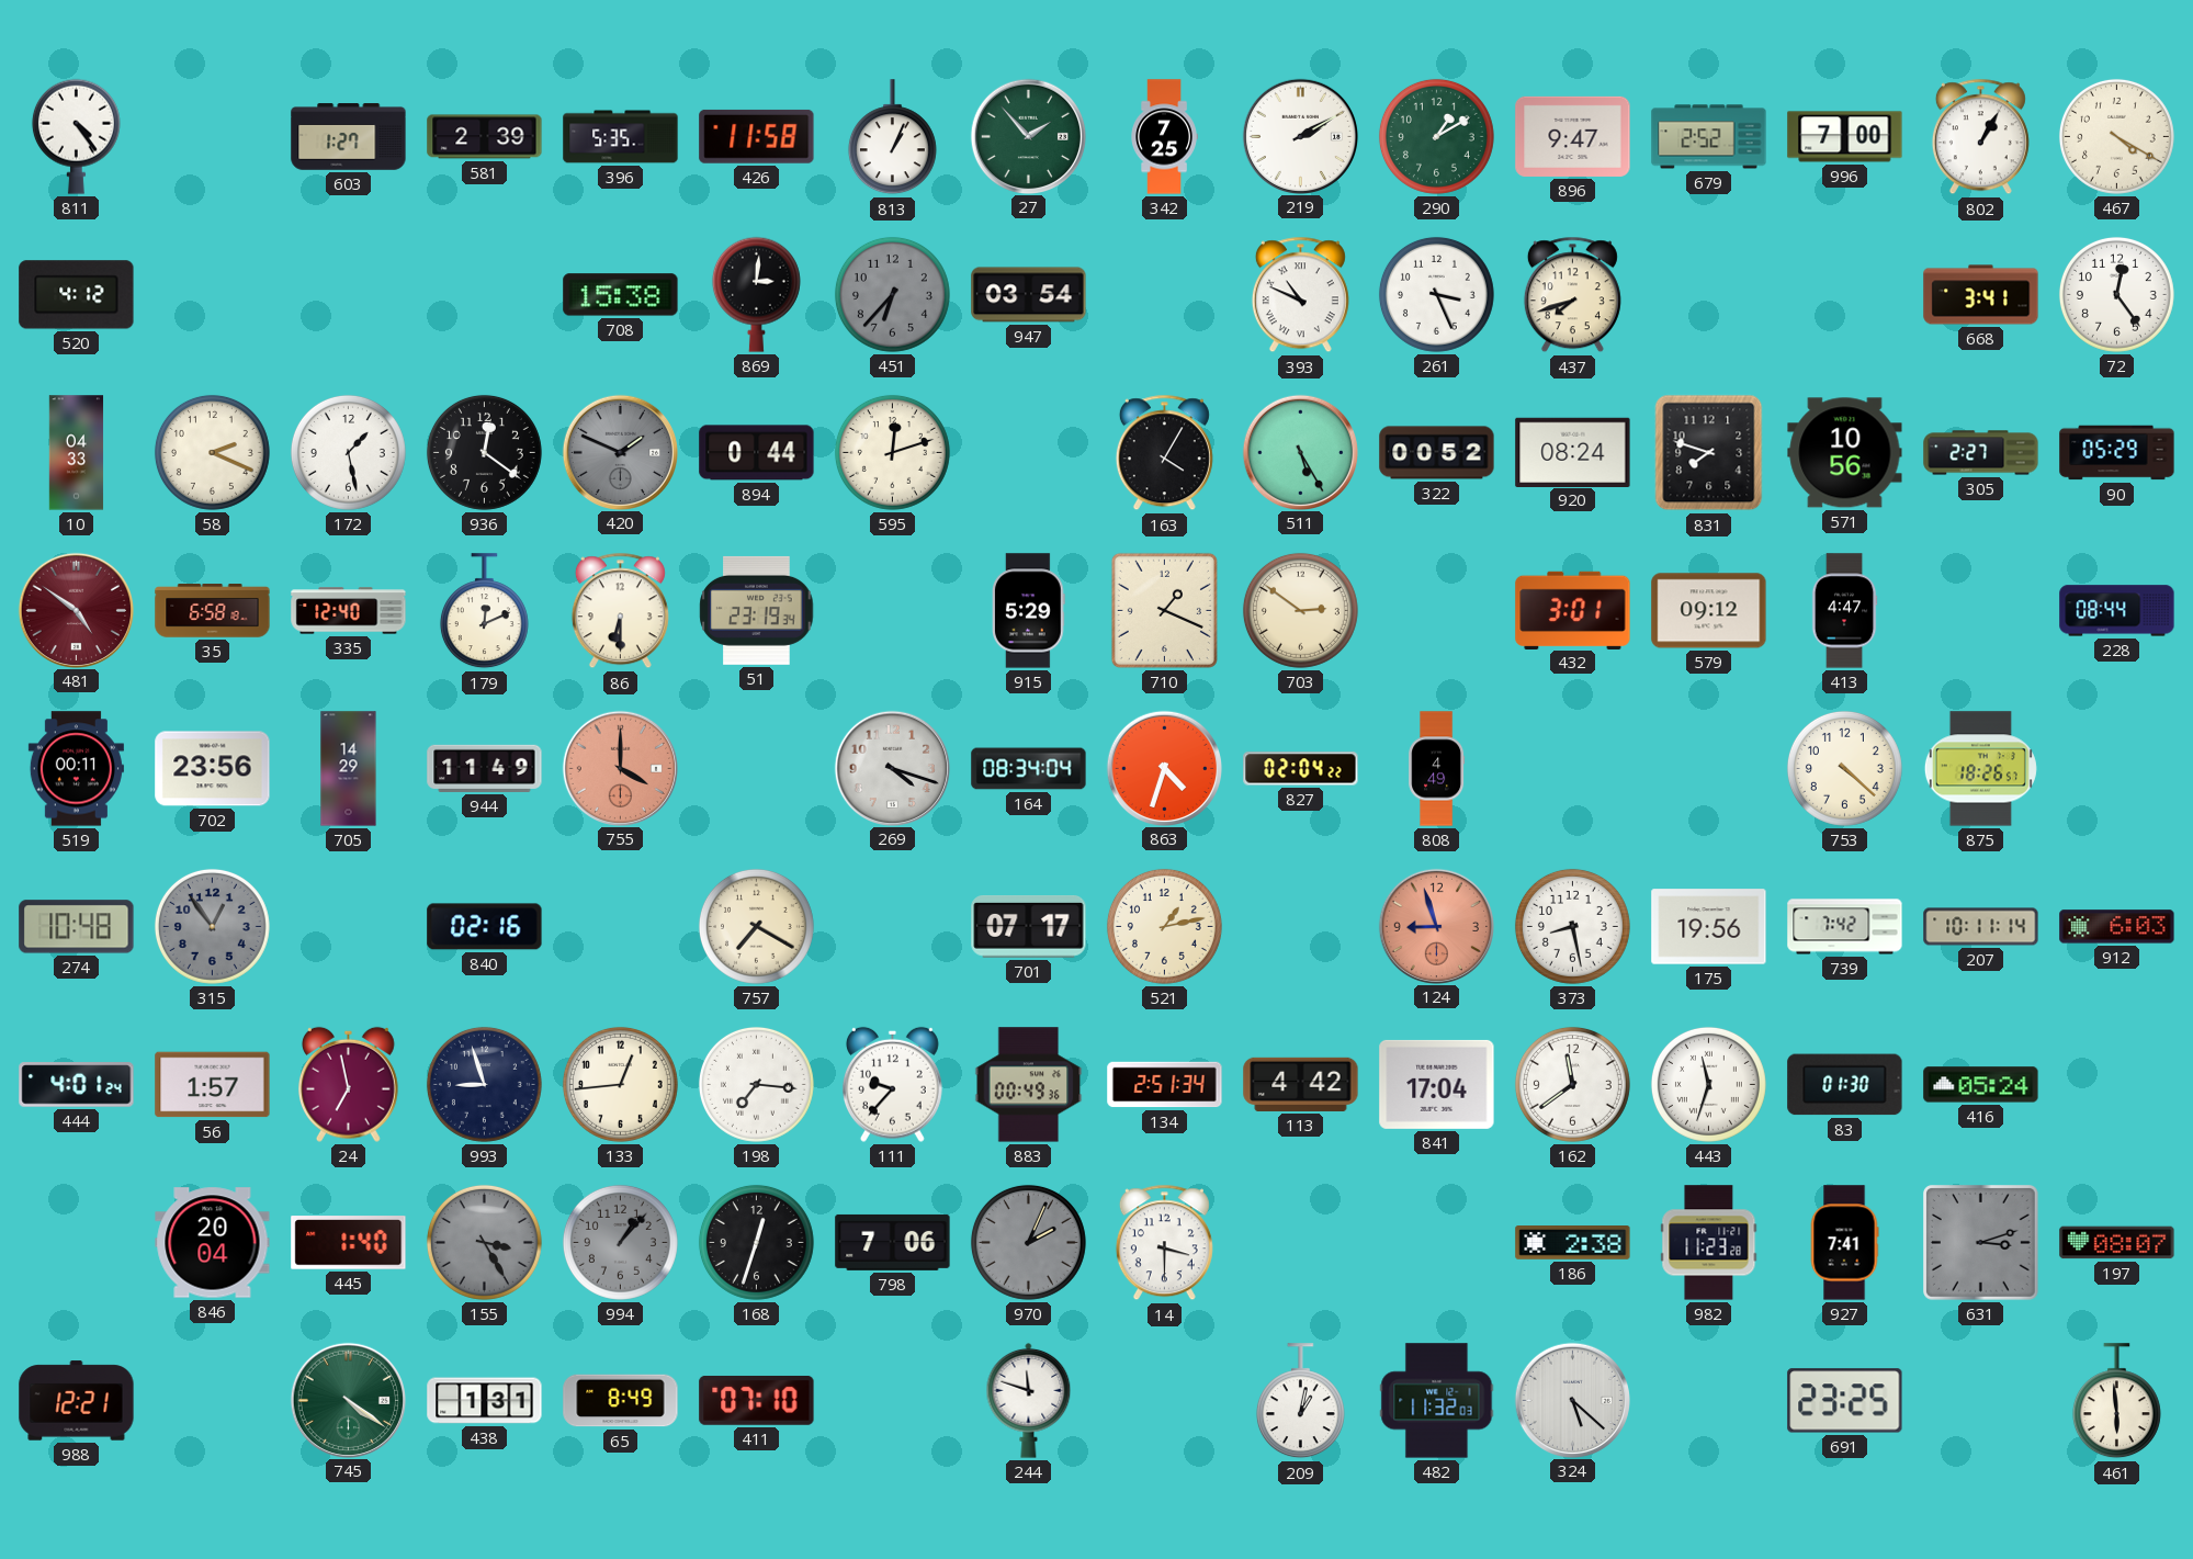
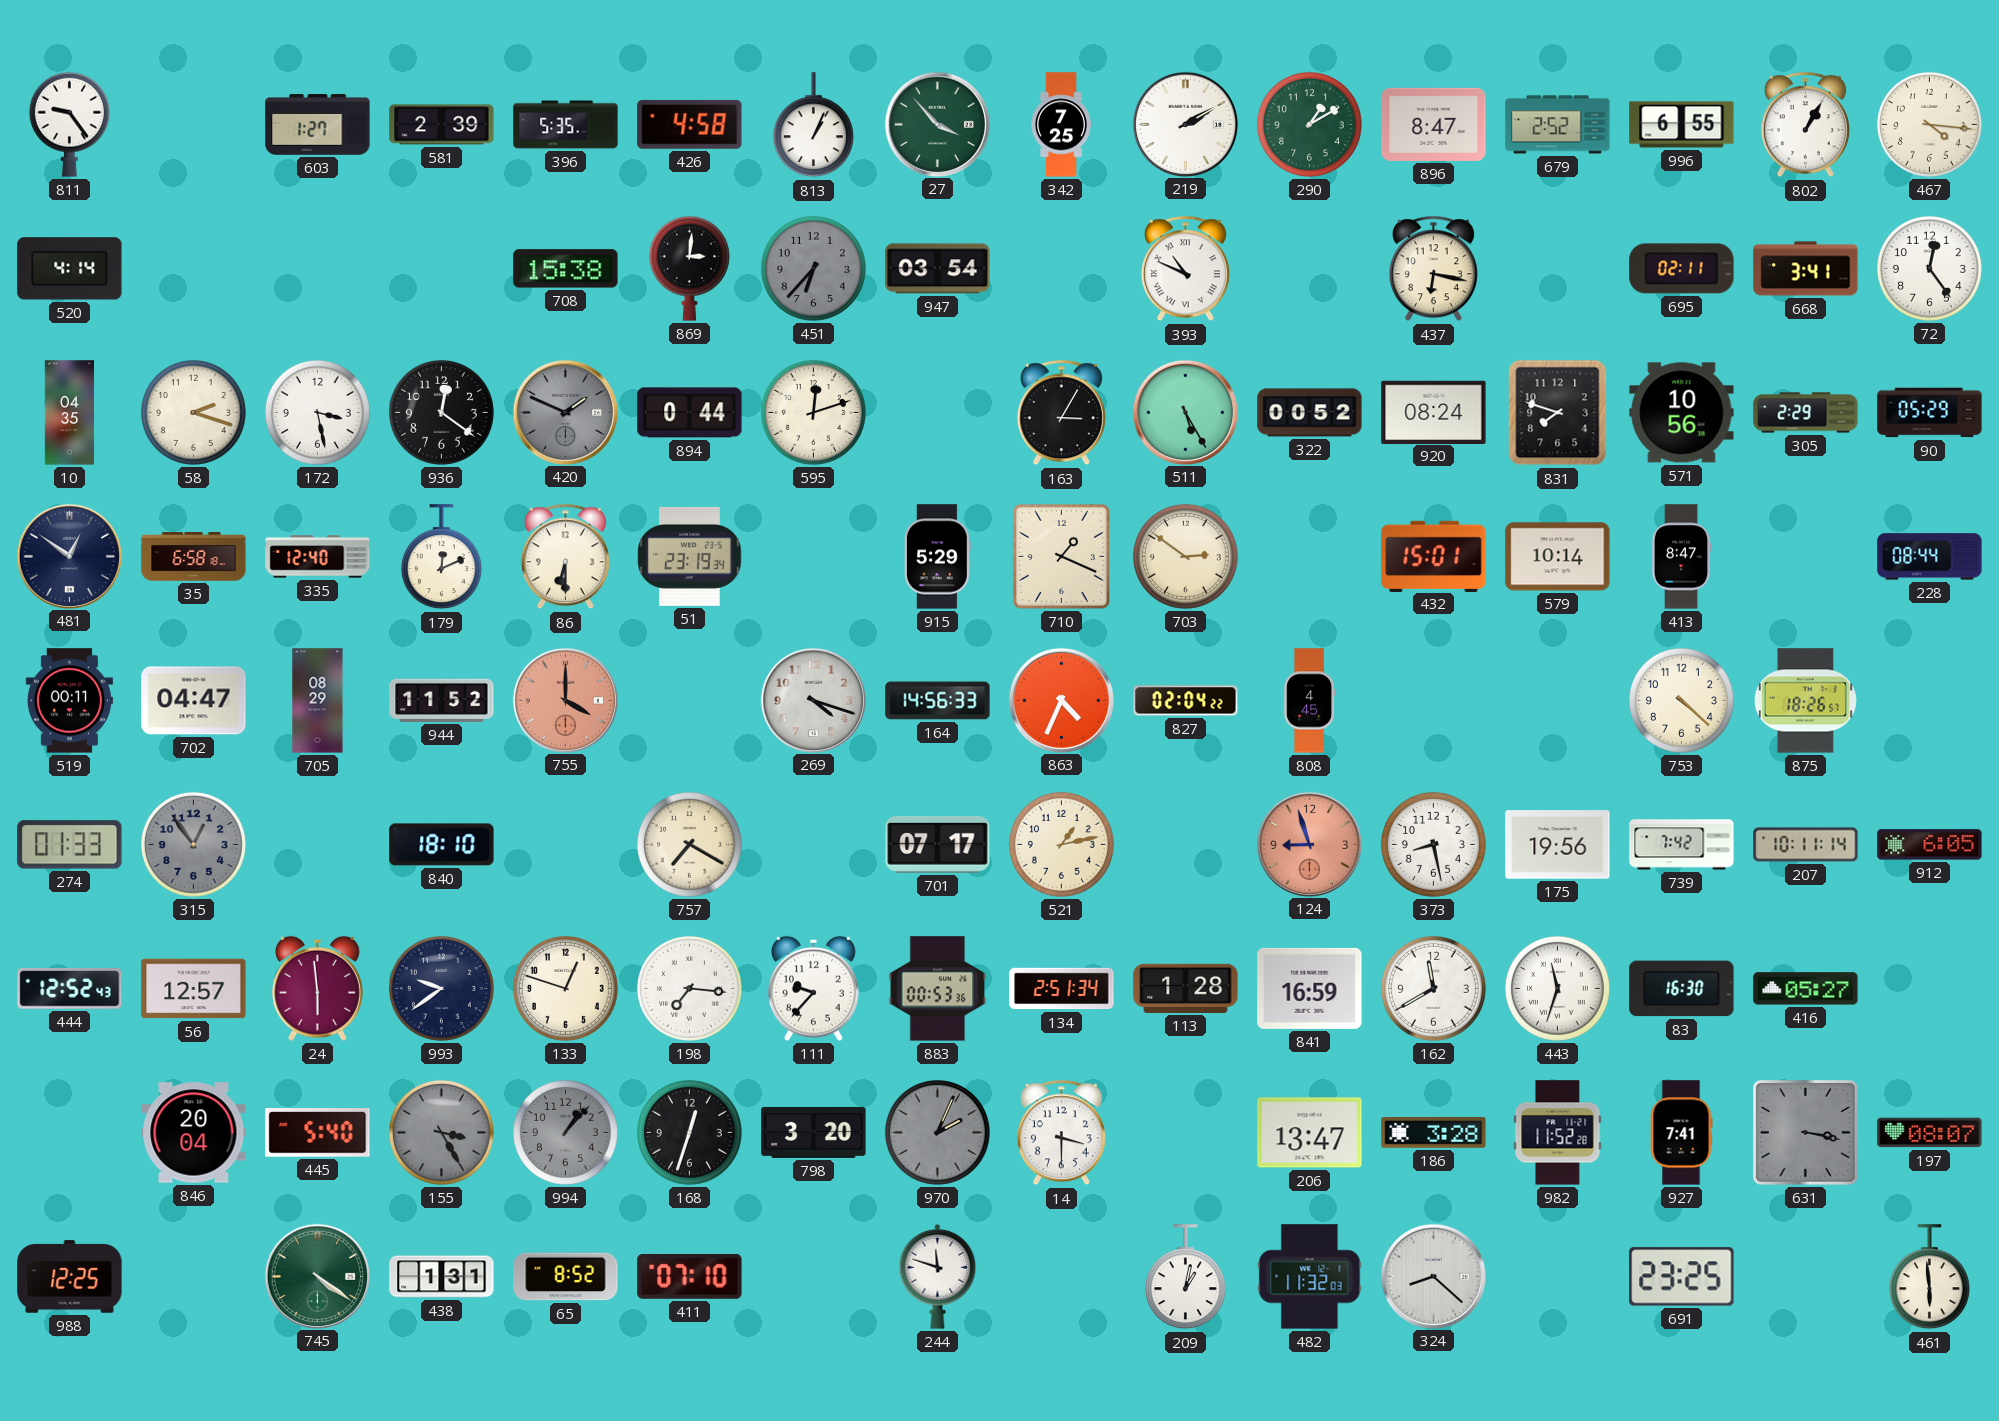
811: 4:24 -> 9:24
426: 11:58 -> 4:58
27: 1:53 -> 3:53
896: 9:47 -> 8:47
996: 7:00 -> 6:55
467: 4:20 -> 4:16
520: 4:12 -> 4:14
261: 3:26 -> none
437: 7:42 -> 6:17
695: none -> 02:11
10: 04:33 -> 04:35
58: 2:19 -> 2:18
172: 1:28 -> 3:28
163: 4:05 -> 3:05
305: 2:27 -> 2:29
481: 4:51 -> 12:51
481 dial: burgundy -> navy
432: 3:01 -> 15:01
579: 09:12 -> 10:14
413: 4:47 -> 8:47
702: 23:56 -> 04:47
705: 14:29 -> 08:29
944: 11:49 -> 11:52
164: 08:34 -> 14:56
863: 4:33 -> 4:34
808: 4:49 -> 4:45
274: 10:48 -> 01:33
840: 02:16 -> 18:10
912: 6:03 -> 6:05
444: 4:01 -> 12:52
56: 1:57 -> 12:57
24: 6:58 -> 5:59
993: 8:57 -> 9:39
133: 12:44 -> 12:48
883: 00:49 -> 00:53
113: 4:42 -> 1:28
841: 17:04 -> 16:59
162: 11:39 -> 11:40
83: 01:30 -> 16:30
416: 05:24 -> 05:27
445: 1:40 -> 5:40
798: 7:06 -> 3:20
206: none -> 13:47
186: 2:38 -> 3:28
982: 11:23 -> 11:52
631: 3:12 -> 3:17
988: 12:21 -> 12:25
65: 8:49 -> 8:52
324: 5:22 -> 8:22
